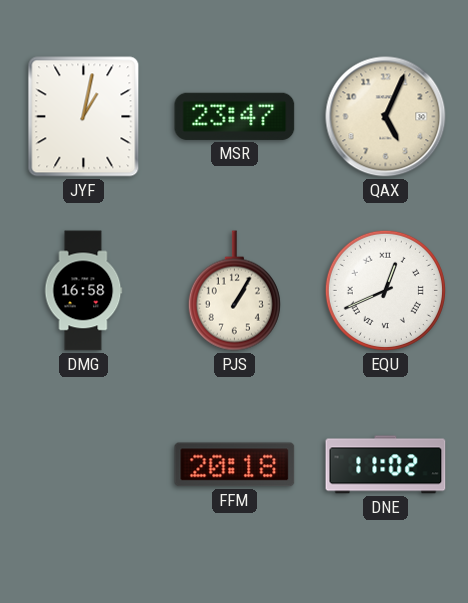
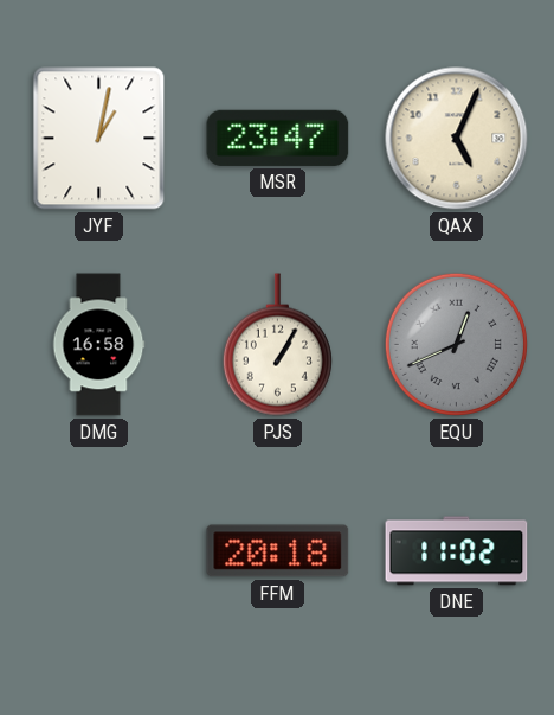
EQU dial: white -> grey
